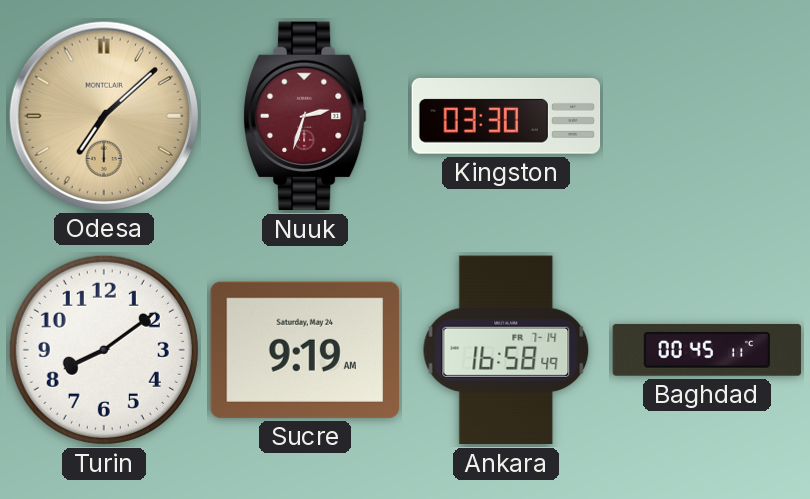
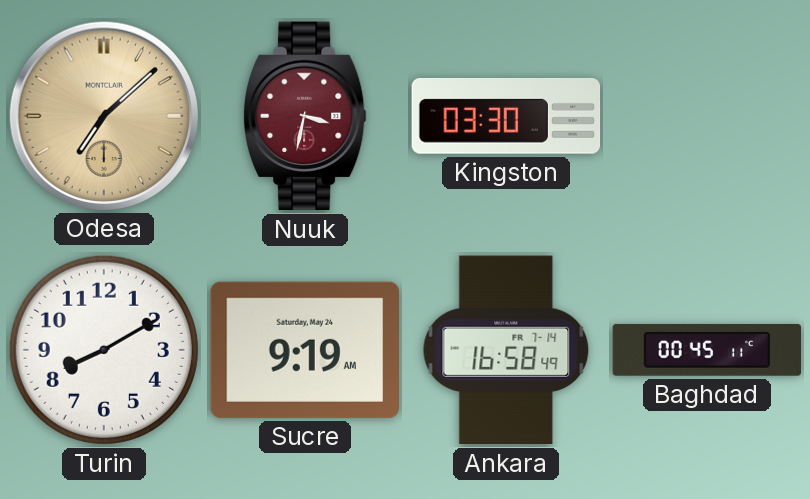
Nuuk: 2:33 -> 3:32
Turin: 8:09 -> 8:10
